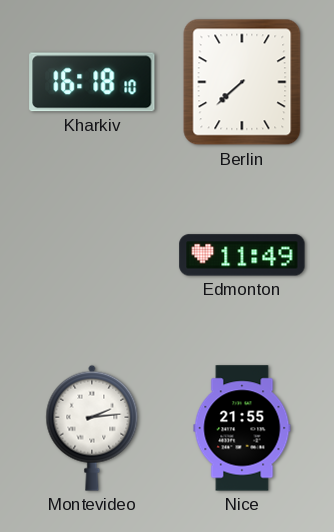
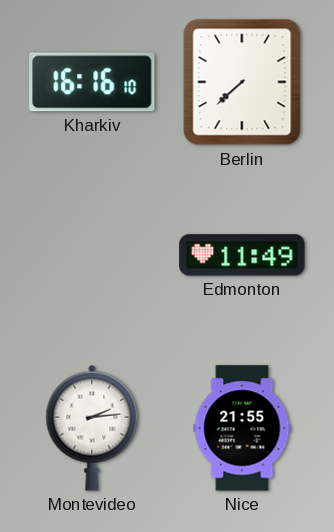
Kharkiv: 16:18 -> 16:16
